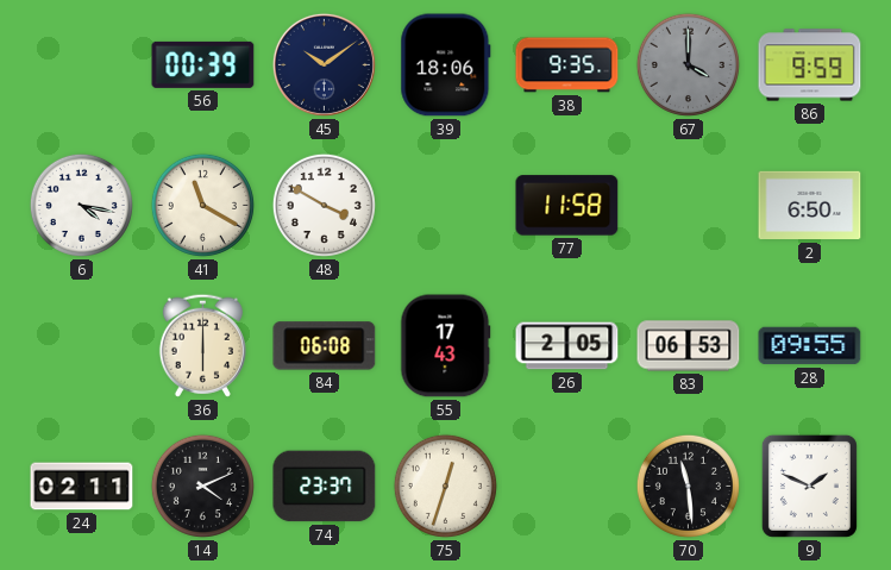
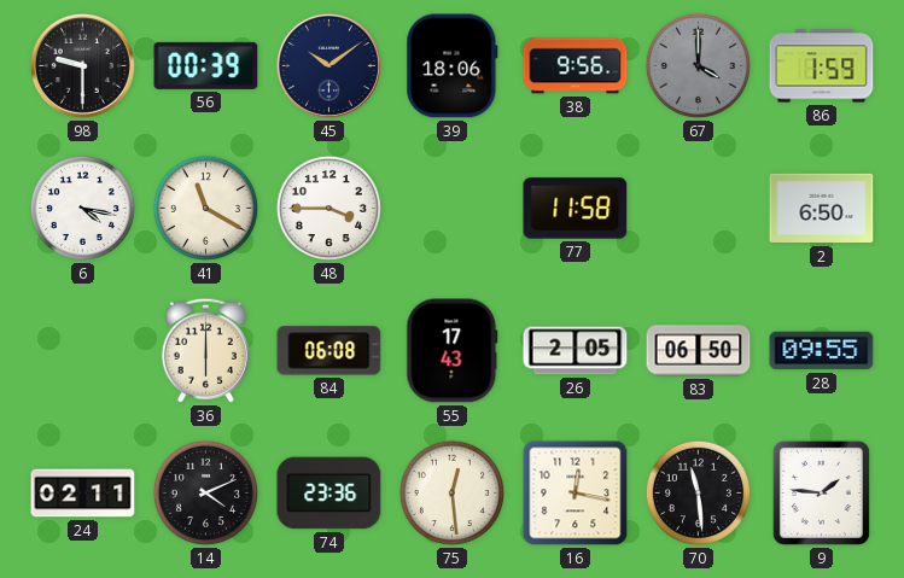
98: none -> 9:30
38: 9:35 -> 9:56
86: 9:59 -> 1:59
48: 3:50 -> 3:45
83: 06:53 -> 06:50
74: 23:37 -> 23:36
75: 12:33 -> 12:29
16: none -> 12:17
9: 1:49 -> 1:46
